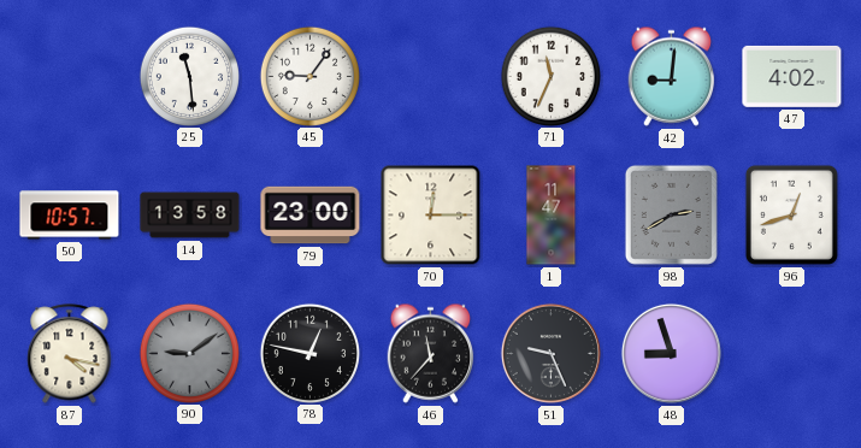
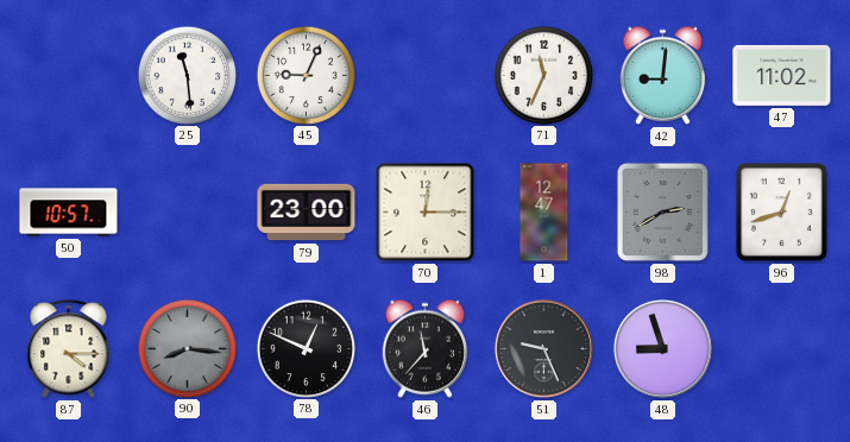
45: 9:06 -> 9:04
47: 4:02 -> 11:02
14: 13:58 -> none
1: 11:47 -> 12:47
87: 4:17 -> 4:15
90: 9:09 -> 8:16
78: 12:47 -> 12:49
